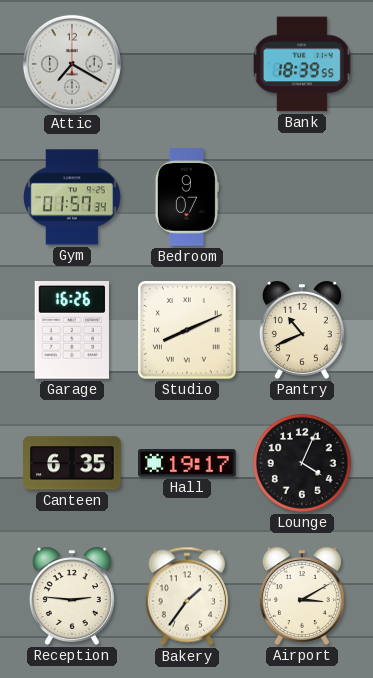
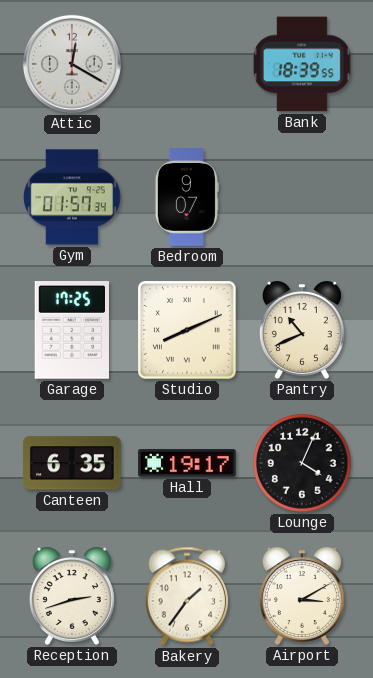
Attic: 7:20 -> 12:20
Garage: 16:26 -> 17:25
Reception: 2:46 -> 2:42
